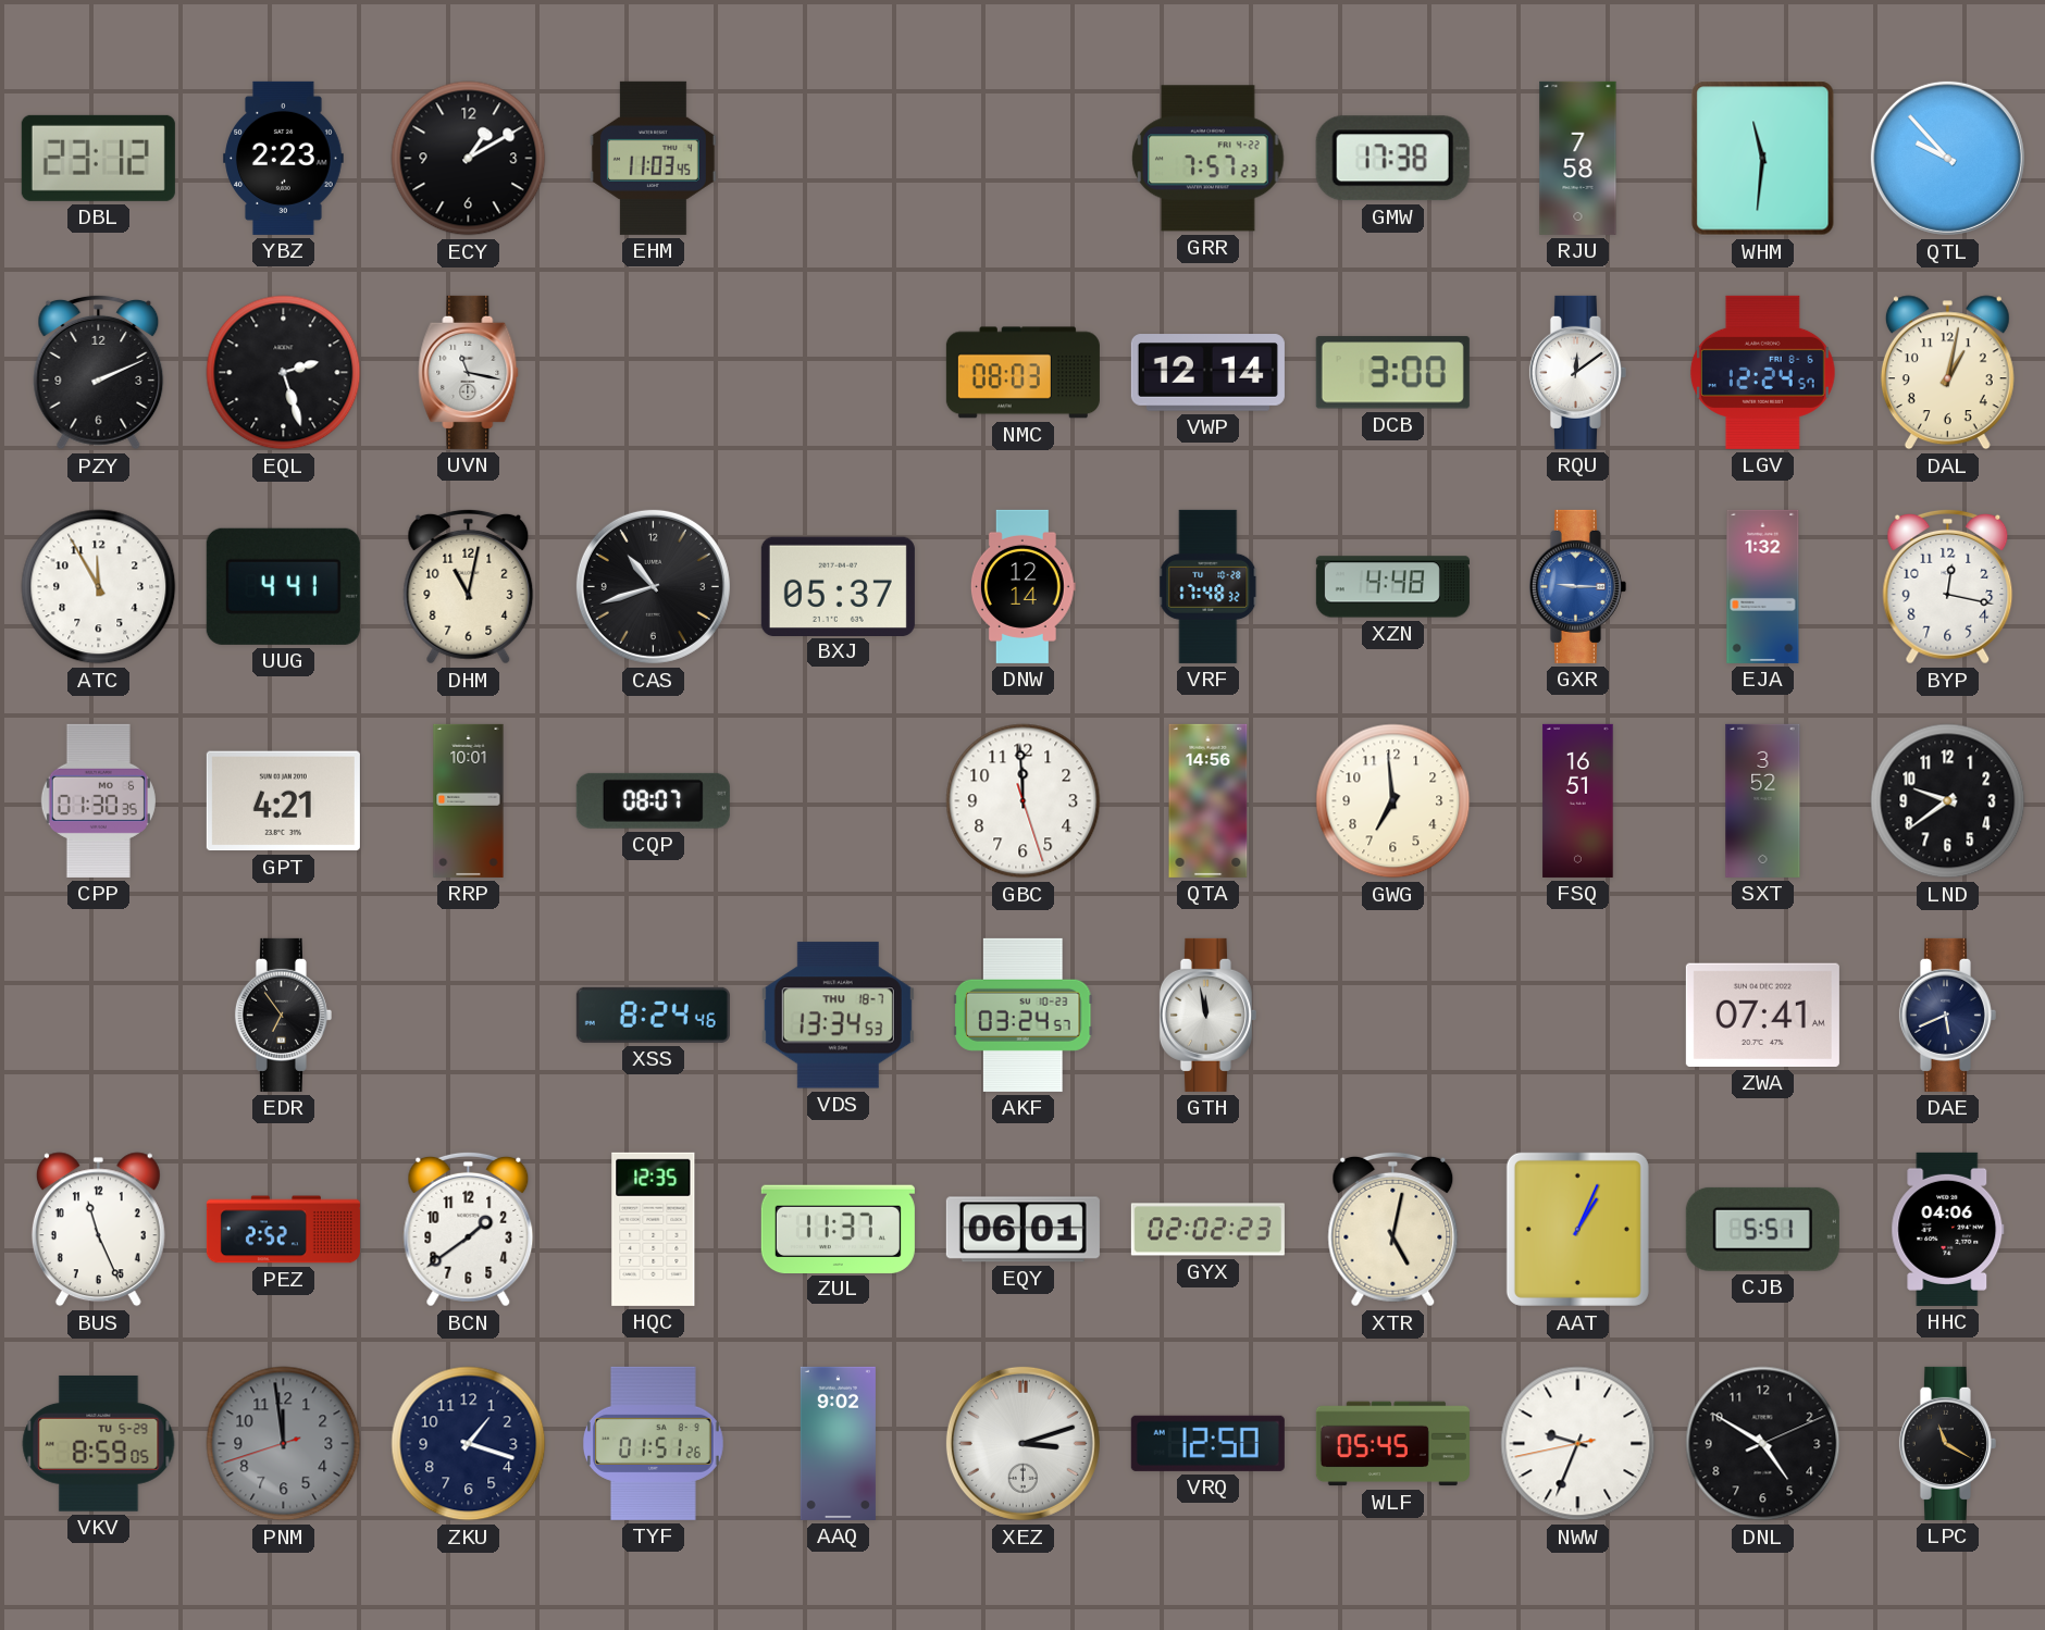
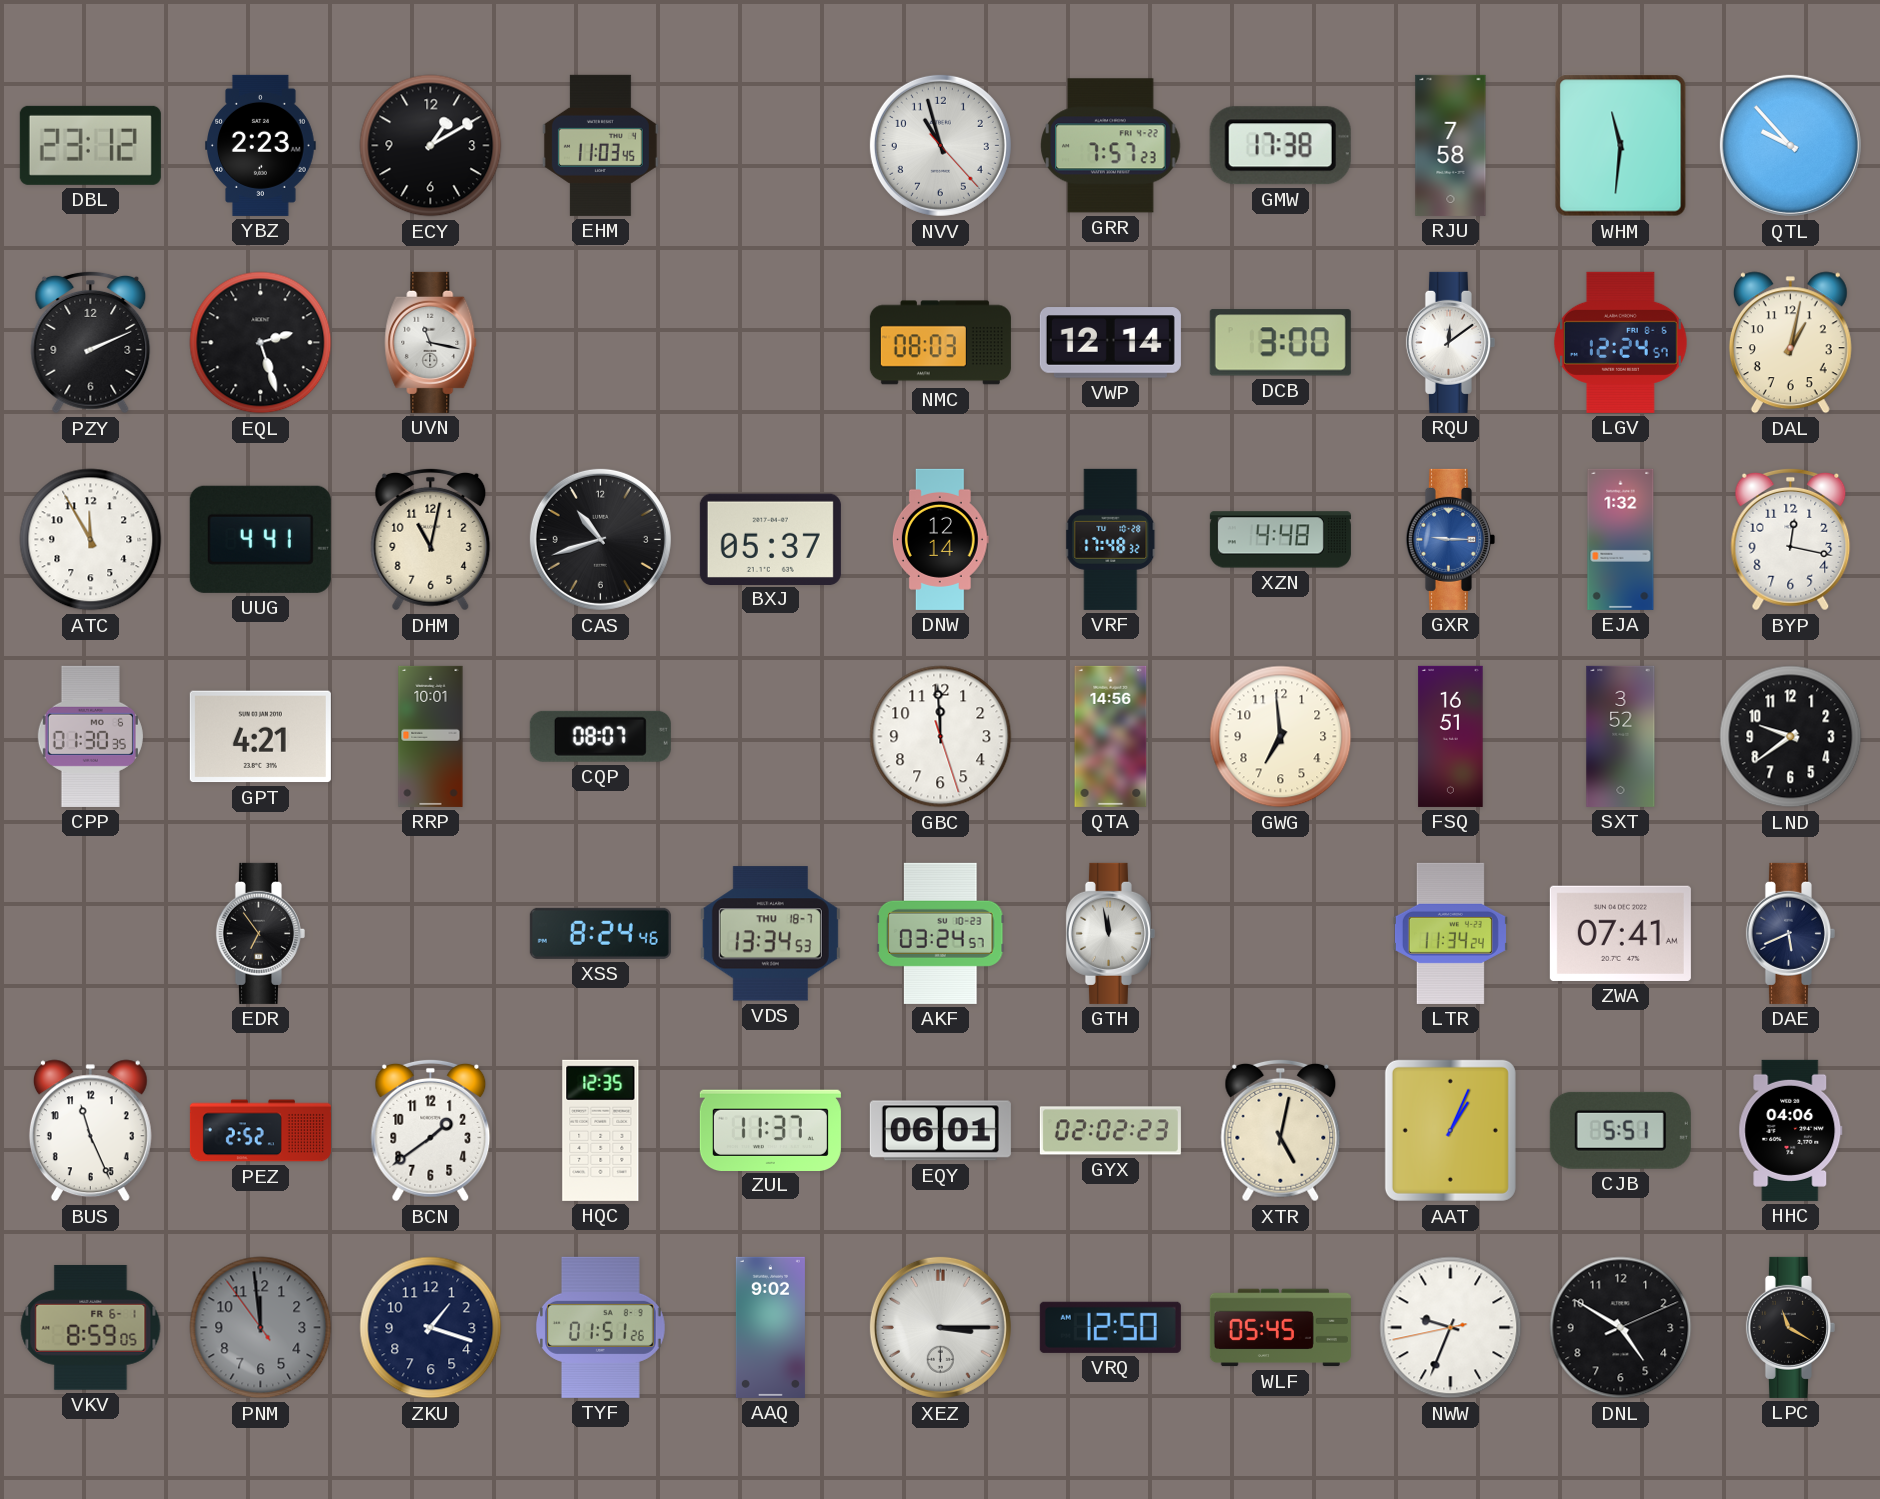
NVV: none -> 10:57
LTR: none -> 11:34
VKV date: TU 5-29 -> FR 6-1
PNM: 11:58:42 -> 11:58:54
XEZ: 3:12 -> 3:15
